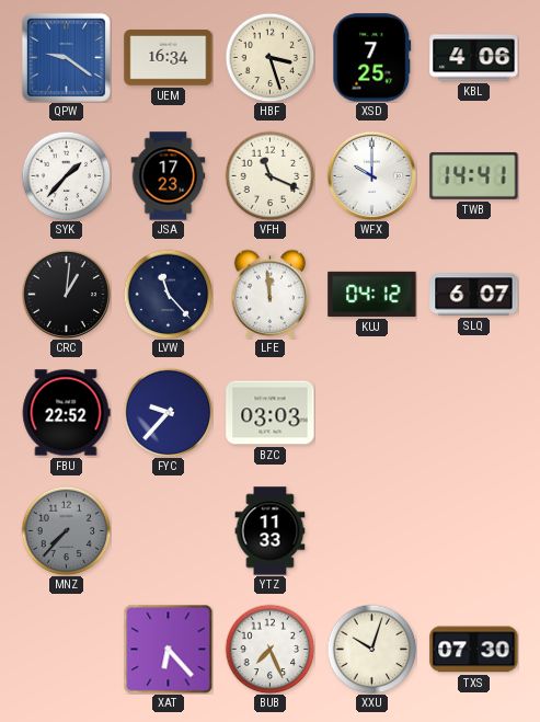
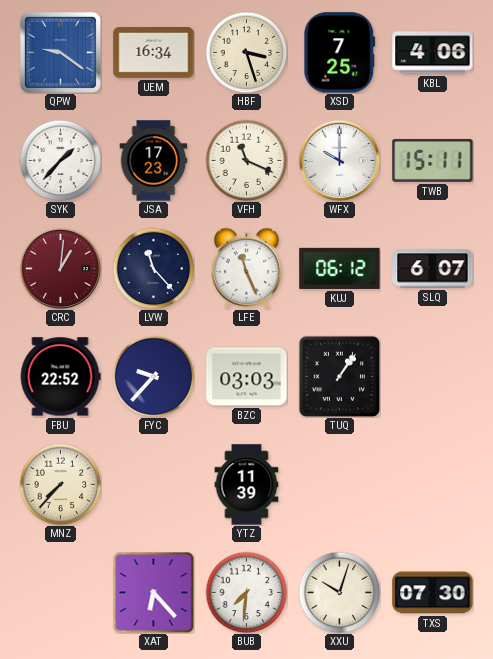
TWB: 14:41 -> 15:11
CRC dial: black -> burgundy
LFE: 11:59 -> 11:26
KUJ: 04:12 -> 06:12
TUQ: none -> 1:06
MNZ dial: grey -> cream
YTZ: 11:33 -> 11:39
BUB: 7:26 -> 7:31
